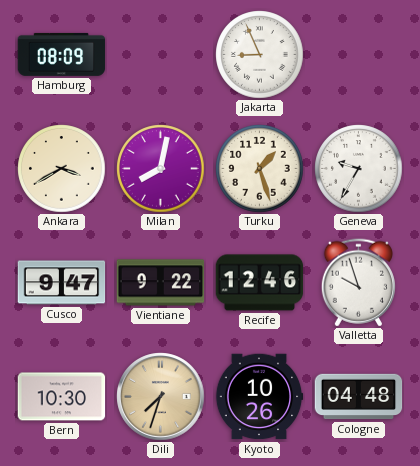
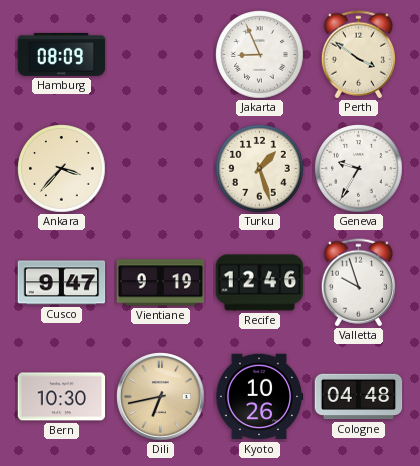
Perth: none -> 3:51
Ankara: 3:40 -> 3:37
Milan: 8:02 -> none
Vientiane: 9:22 -> 9:19
Dili: 7:33 -> 6:43
